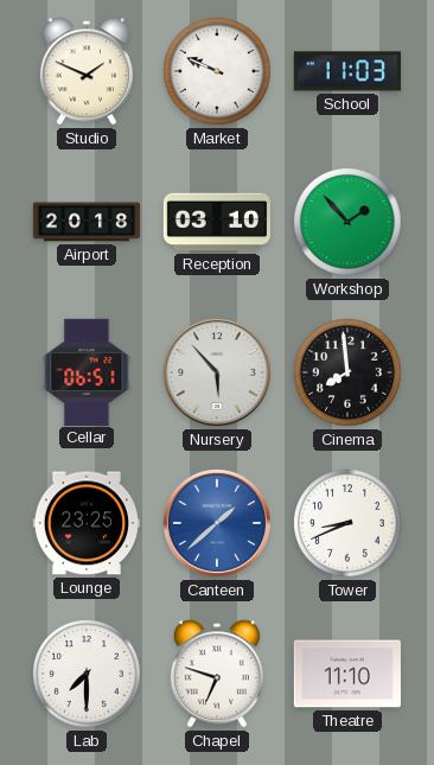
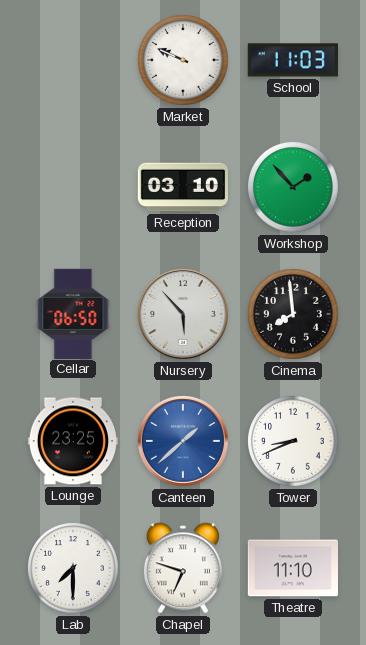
Studio: 1:49 -> none
Airport: 20:18 -> none
Cellar: 06:51 -> 06:50
